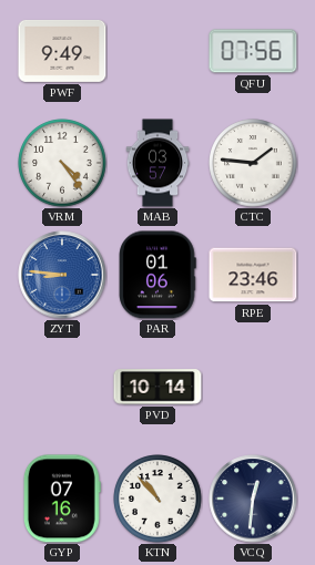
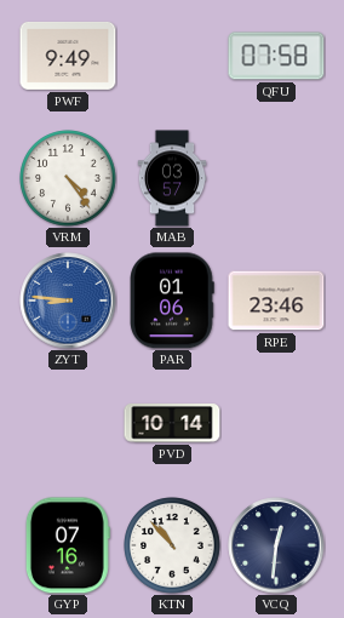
QFU: 07:56 -> 07:58
CTC: 1:46 -> none
